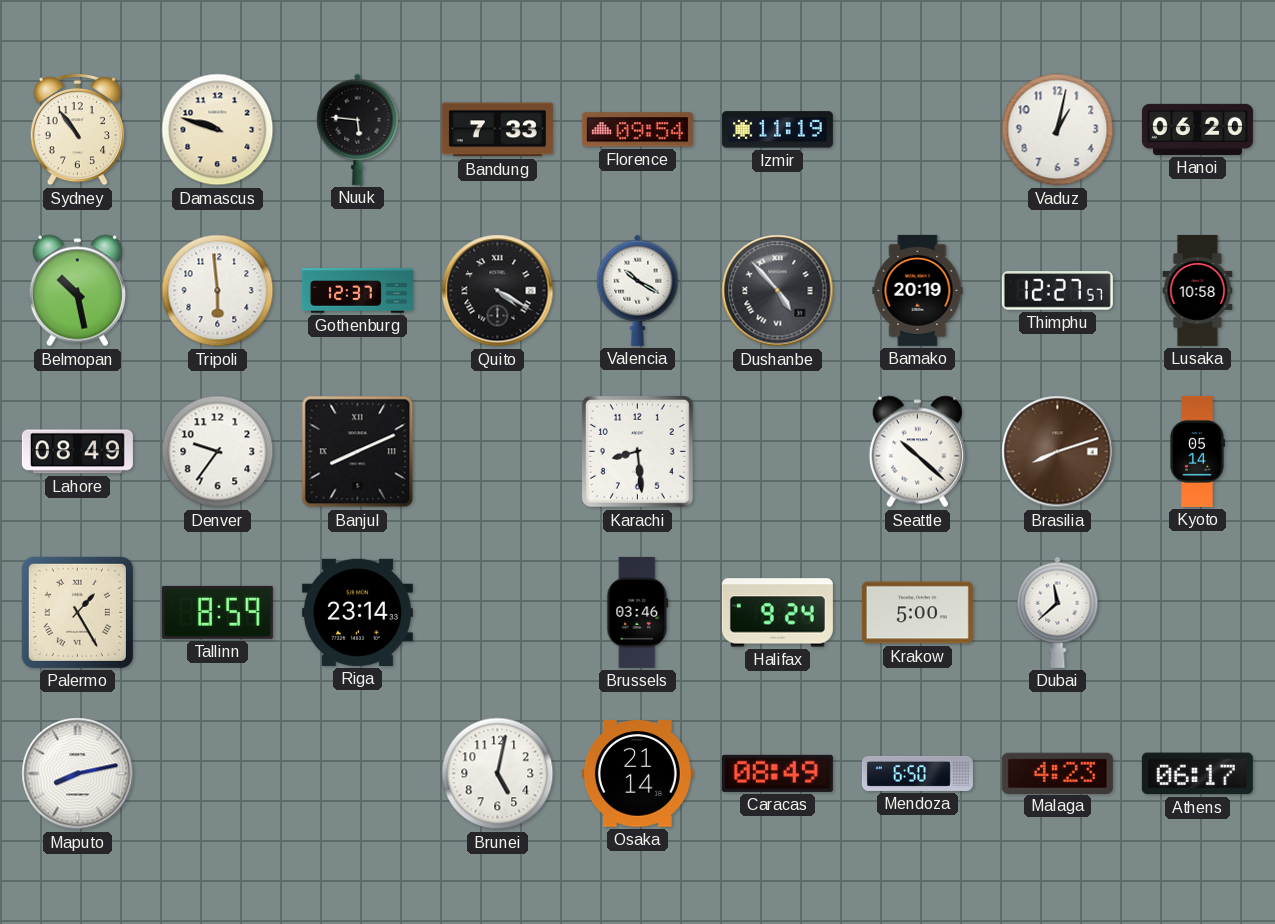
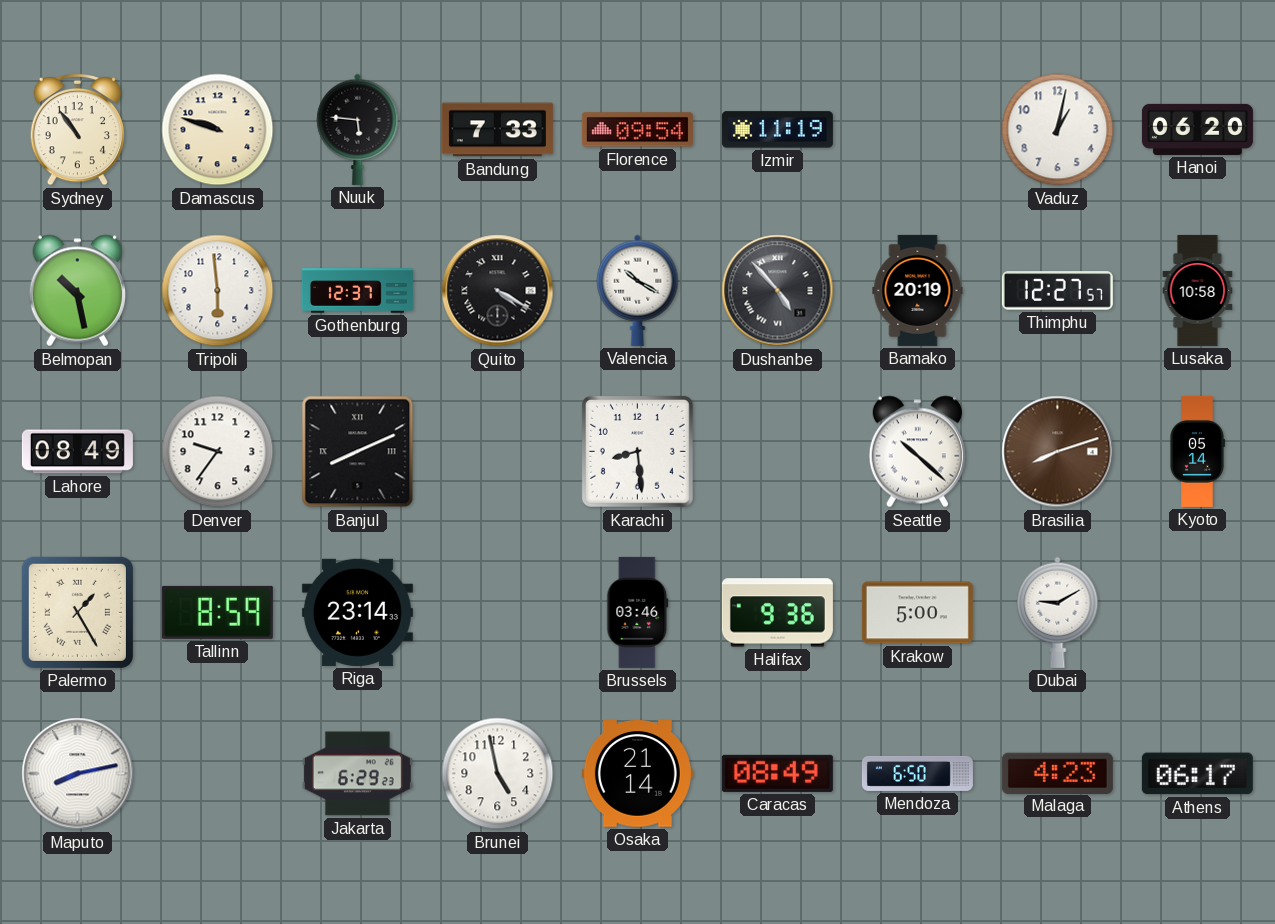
Halifax: 9:24 -> 9:36
Dubai: 11:38 -> 9:10
Jakarta: none -> 6:29
Brunei: 5:02 -> 4:58
